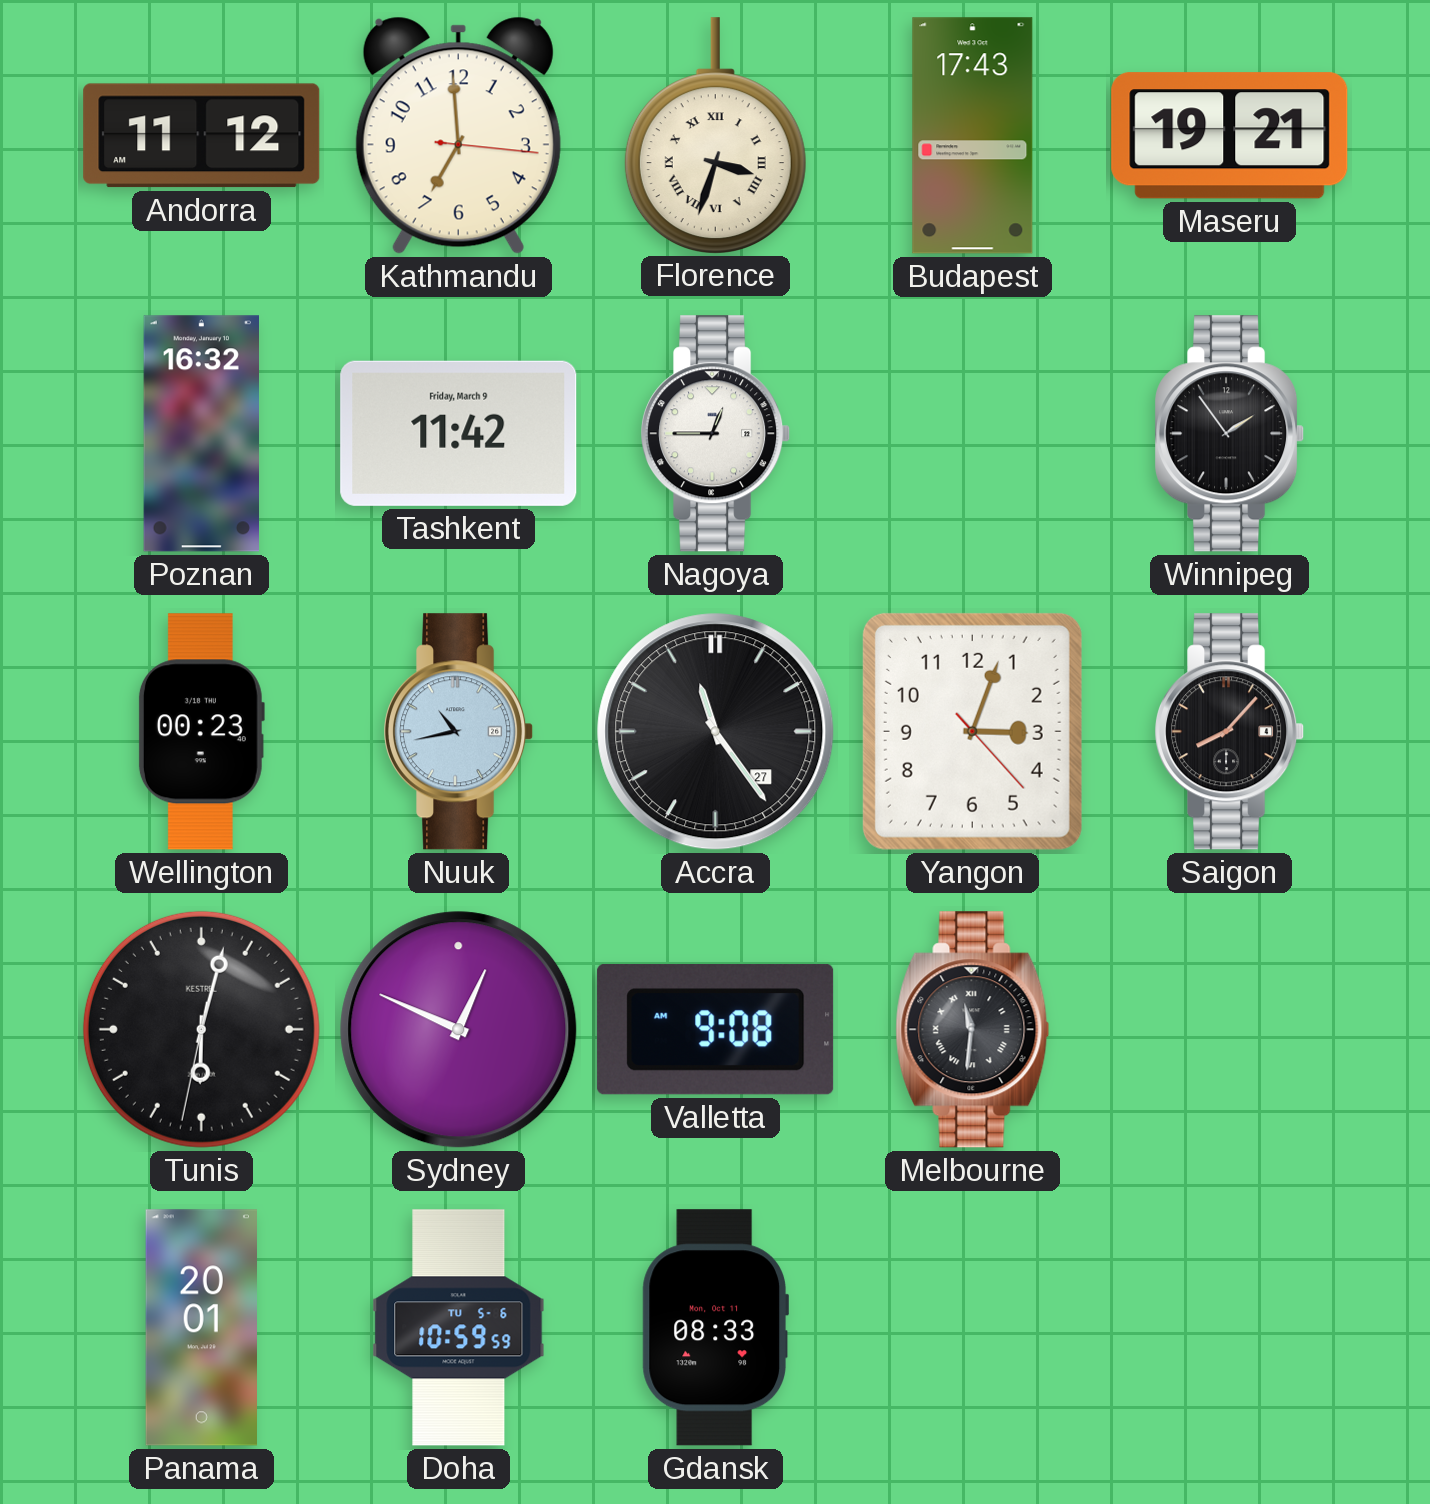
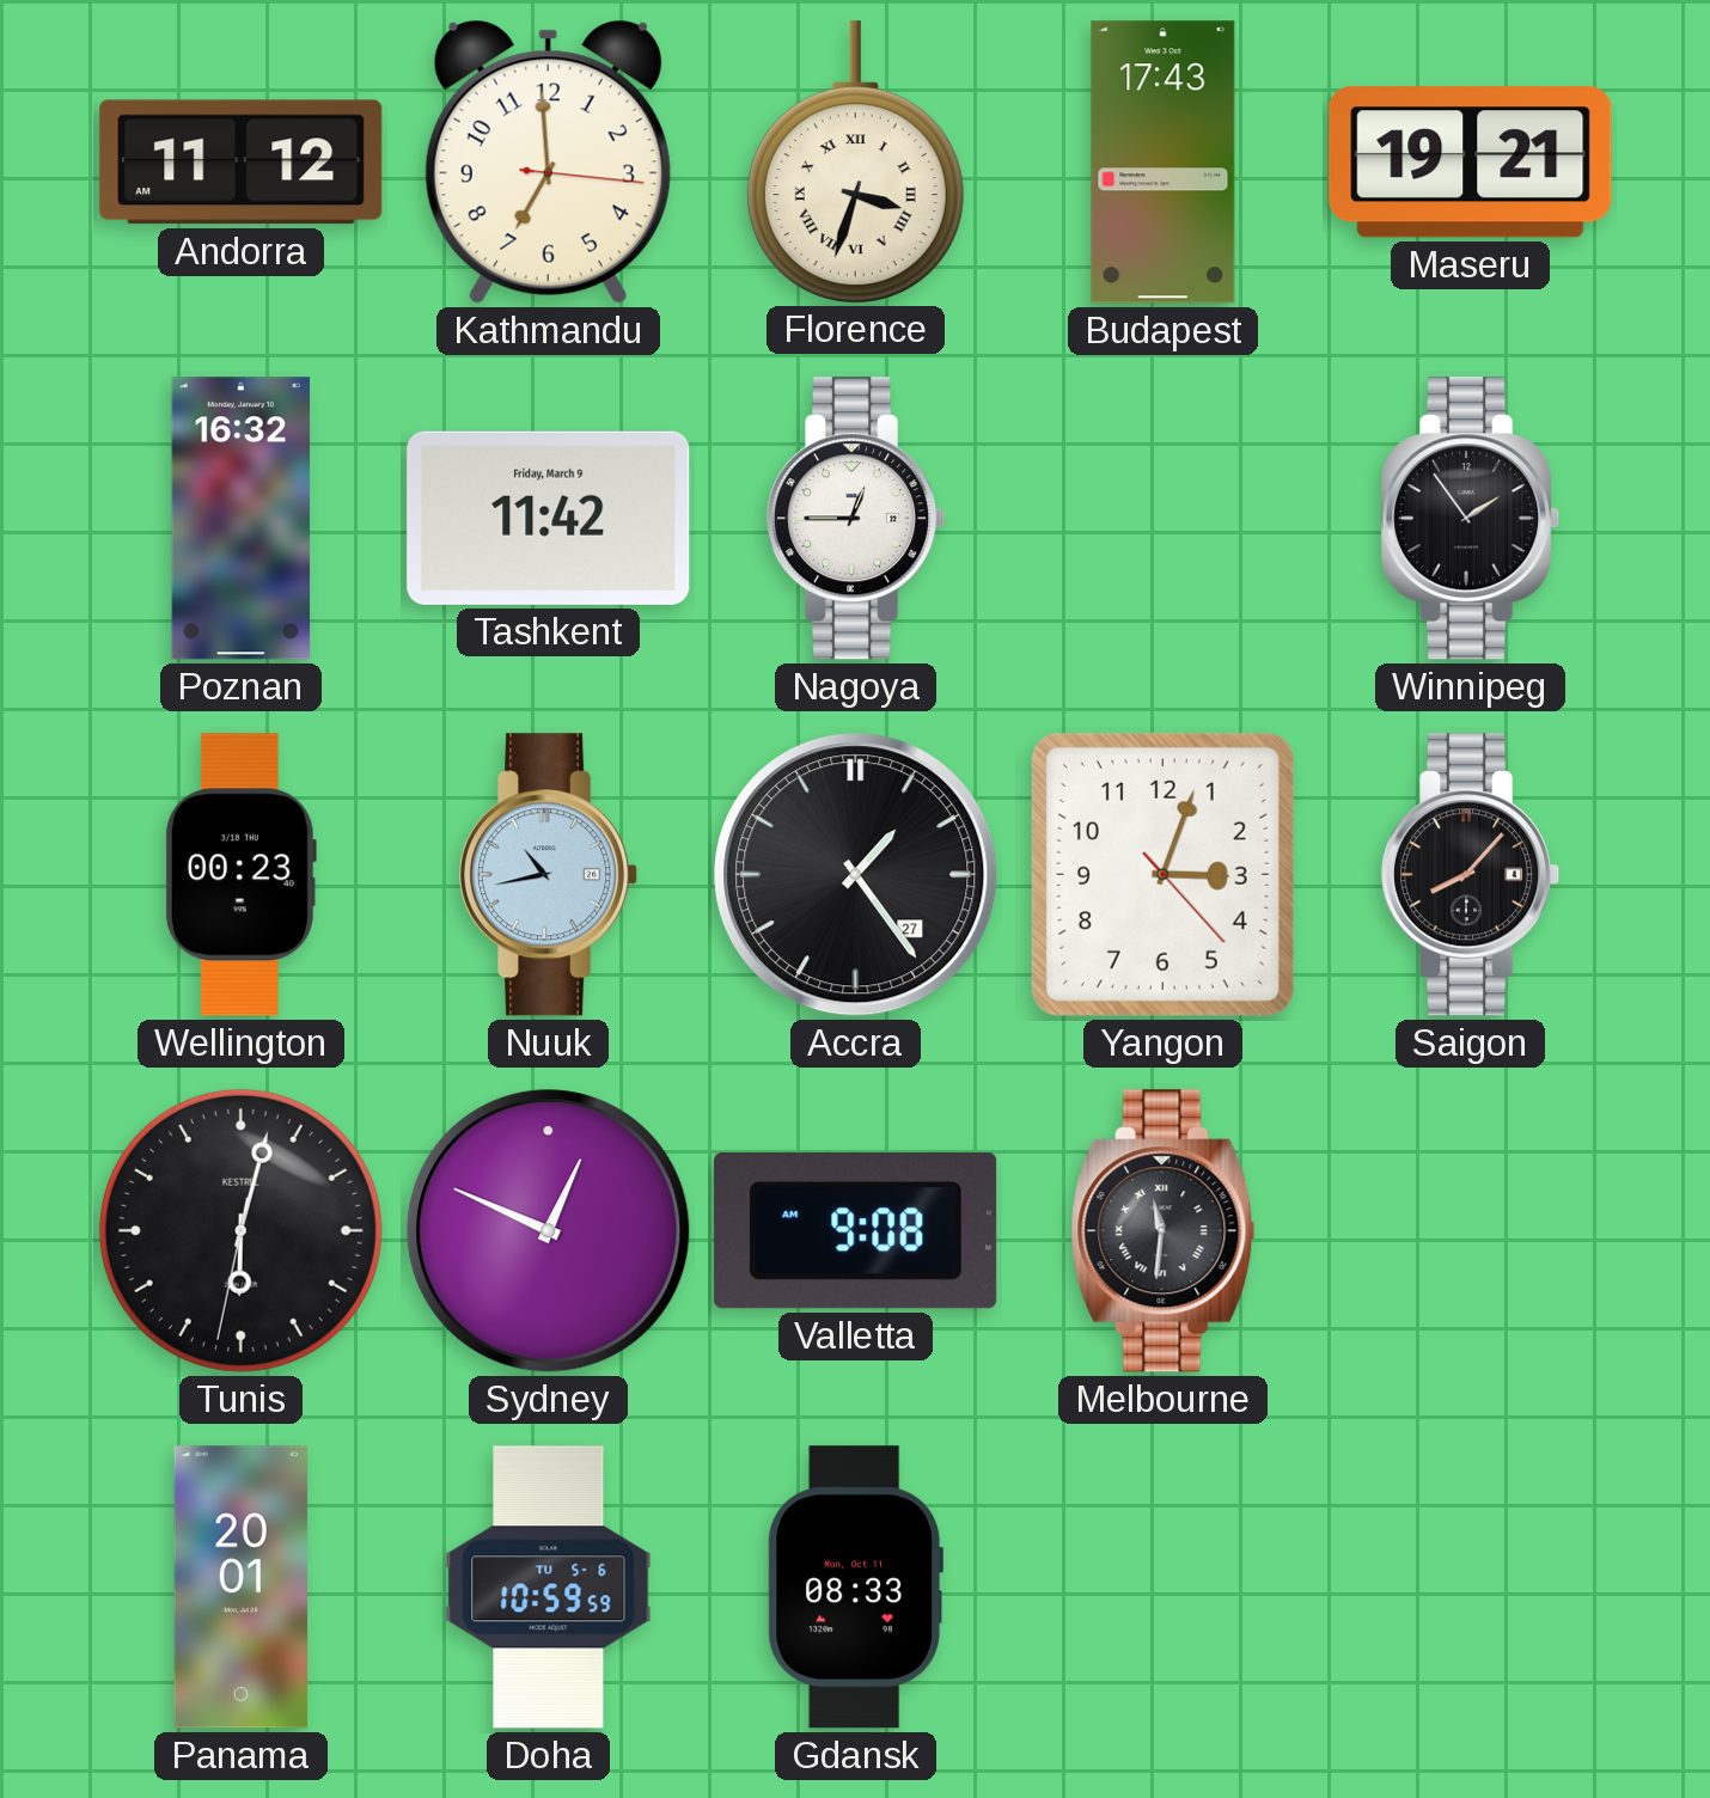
Accra: 11:24 -> 1:24
